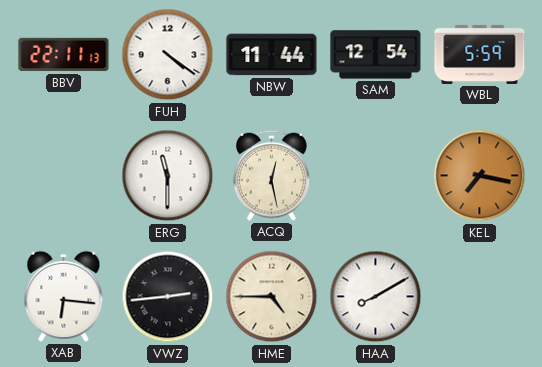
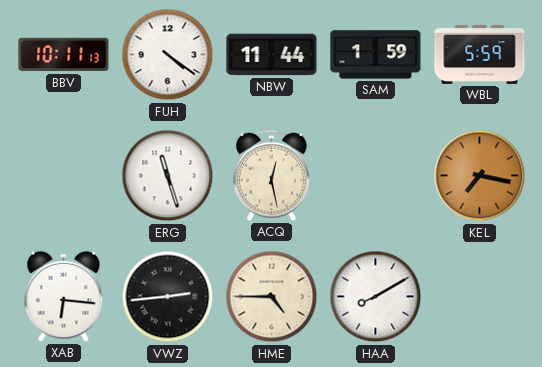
BBV: 22:11 -> 10:11
SAM: 12:54 -> 1:59
ERG: 11:30 -> 11:27
